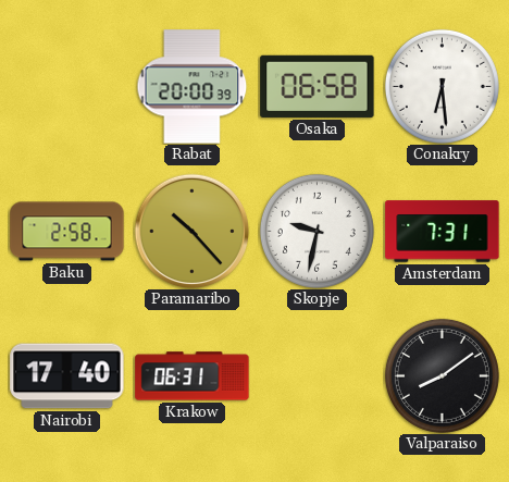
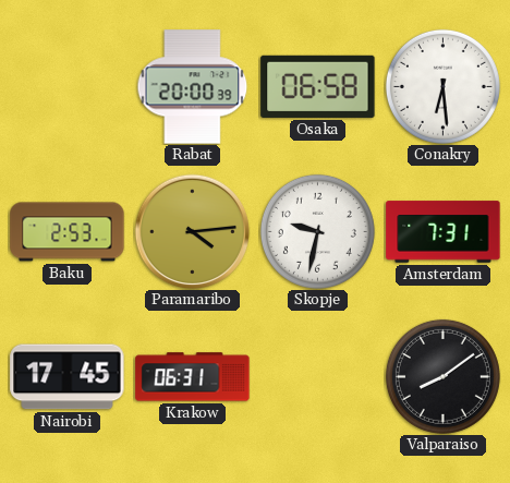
Baku: 2:58 -> 2:53
Paramaribo: 10:23 -> 4:14
Nairobi: 17:40 -> 17:45
